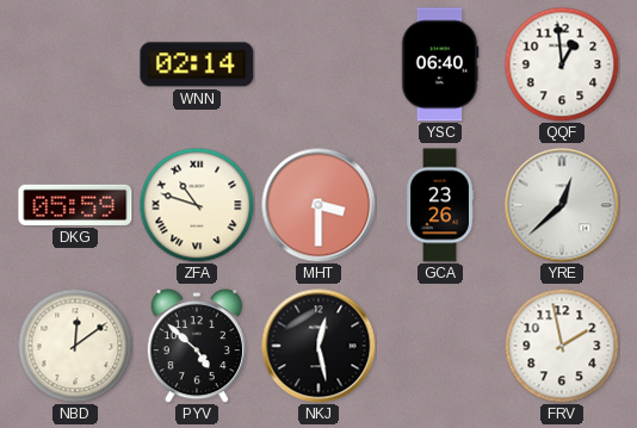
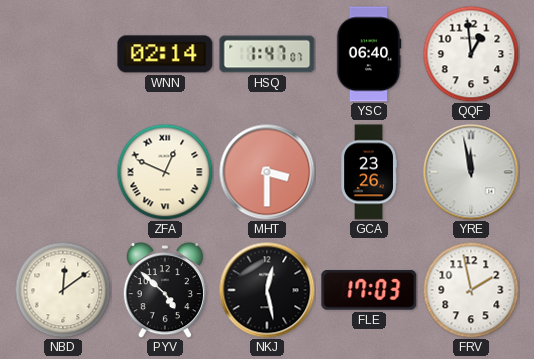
HSQ: none -> 1:47
DKG: 05:59 -> none
ZFA: 10:48 -> 12:49
YRE: 12:38 -> 11:58
FLE: none -> 17:03
